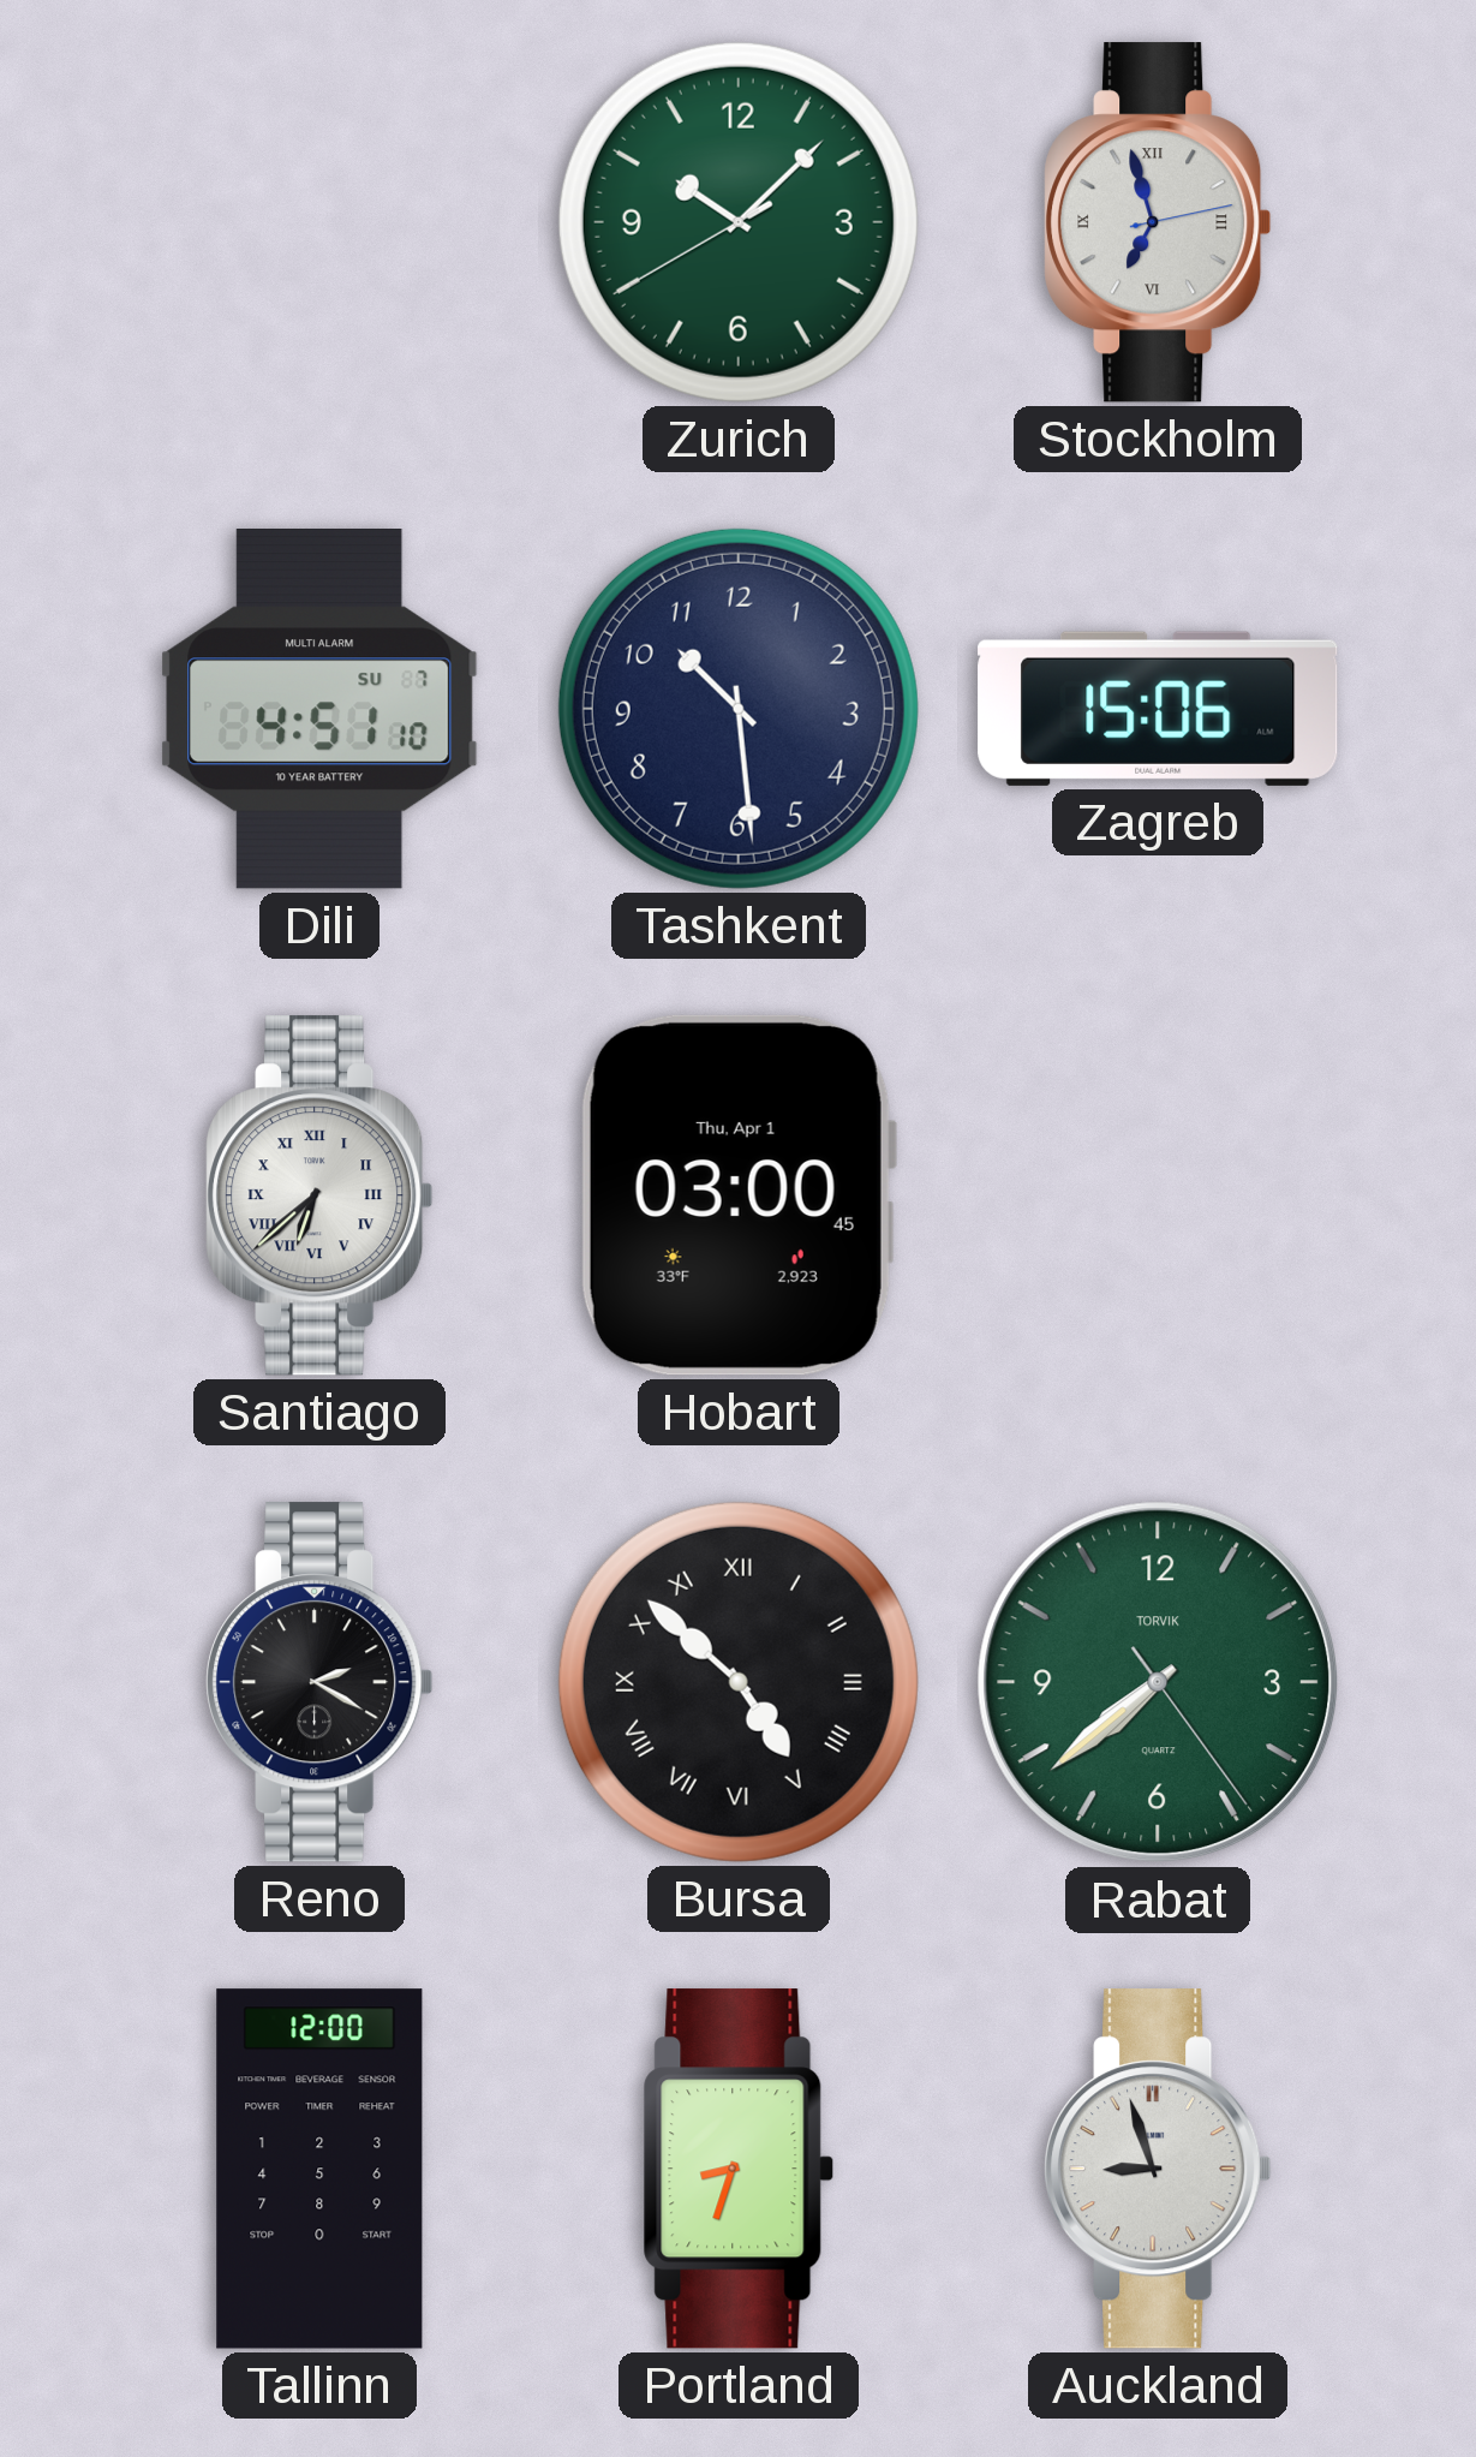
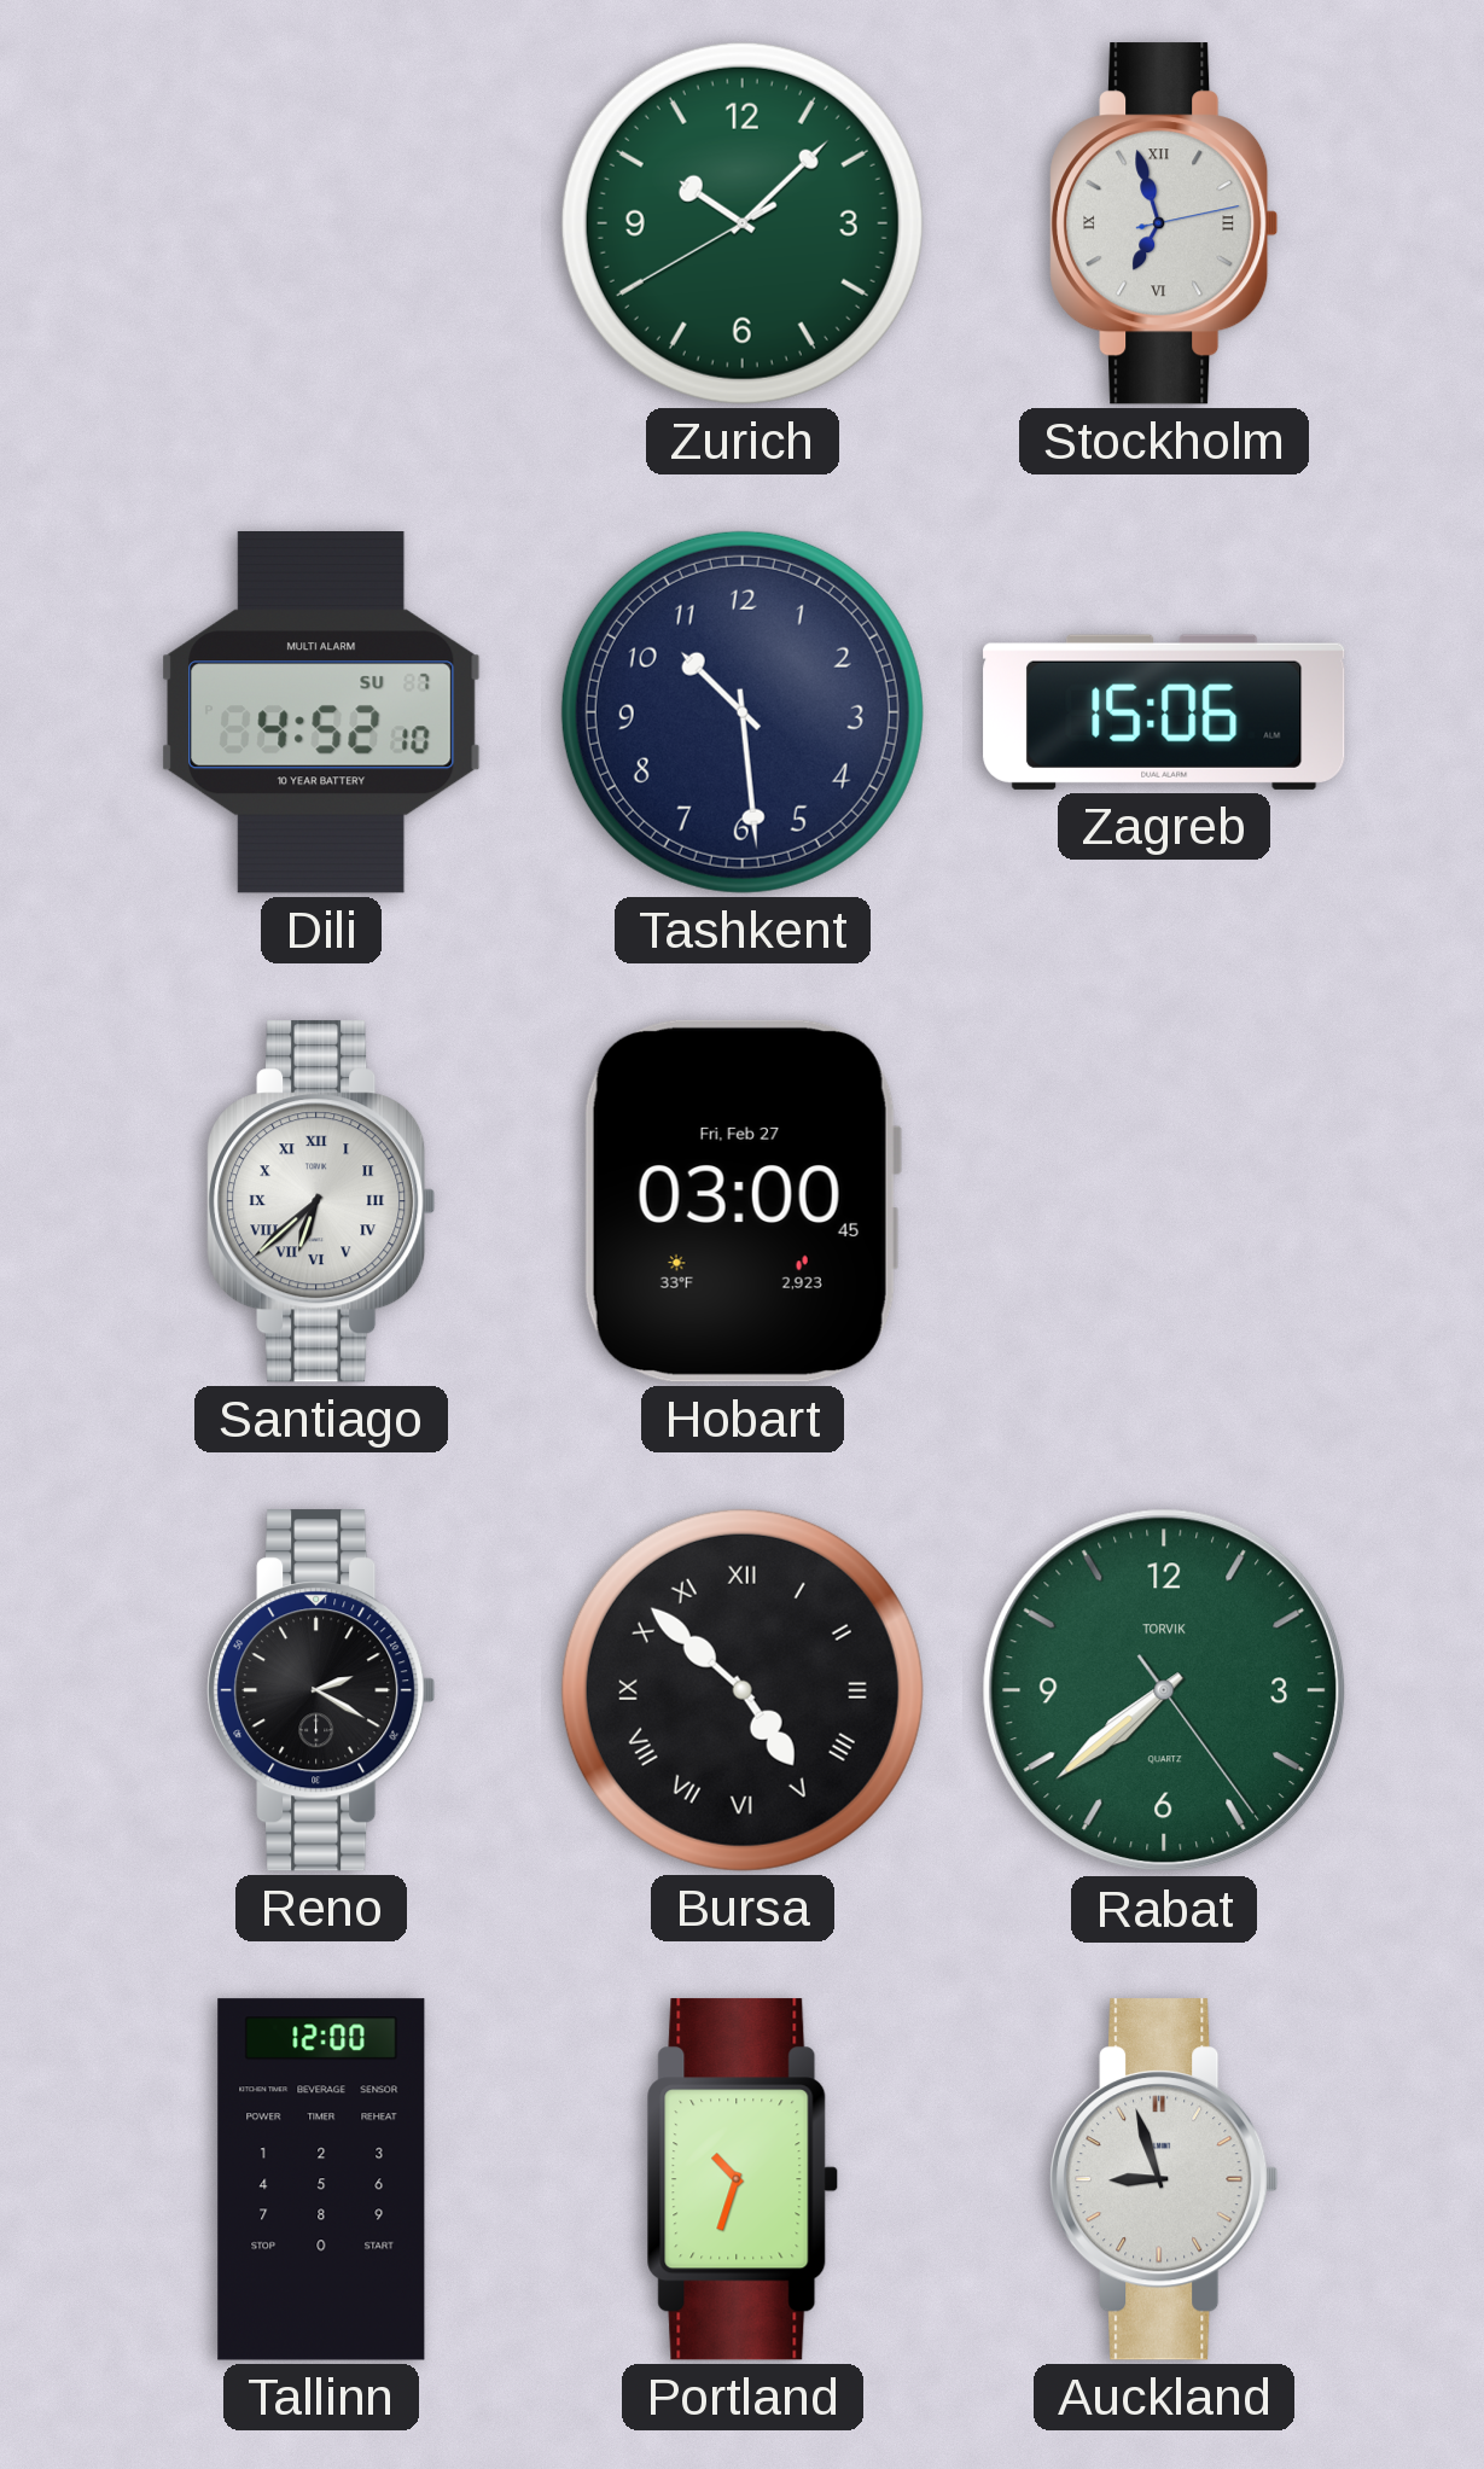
Dili: 4:51 -> 4:52
Hobart date: Thu, Apr 1 -> Fri, Feb 27
Portland: 8:33 -> 10:33
